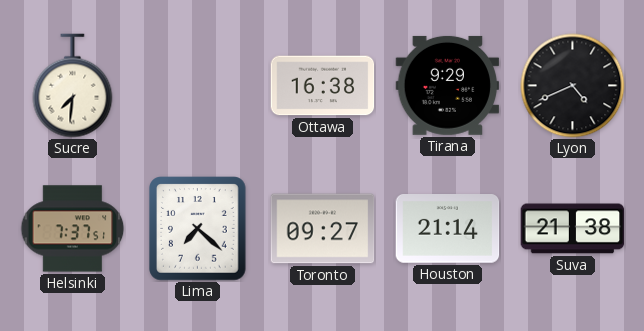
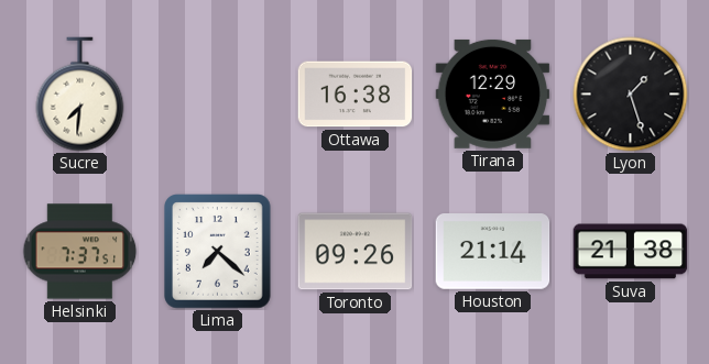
Tirana: 9:29 -> 12:29
Lyon: 4:41 -> 1:27
Toronto: 09:27 -> 09:26
